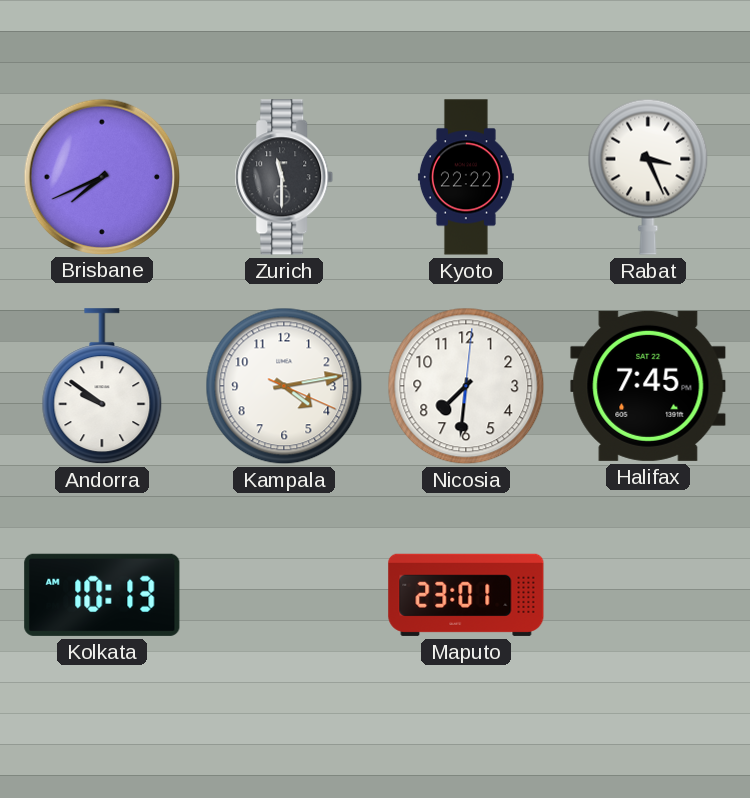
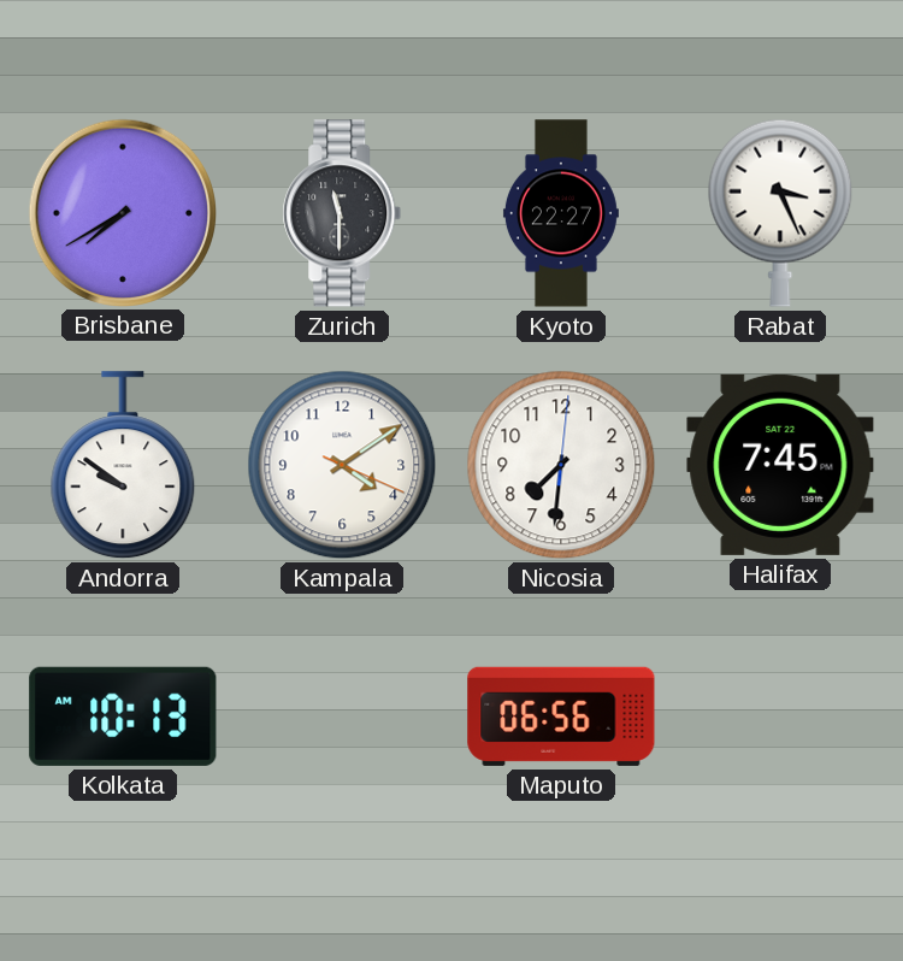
Brisbane: 7:41 -> 7:40
Kyoto: 22:22 -> 22:27
Kampala: 4:13 -> 4:09
Maputo: 23:01 -> 06:56
